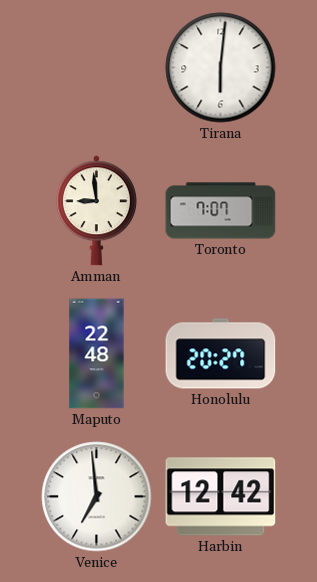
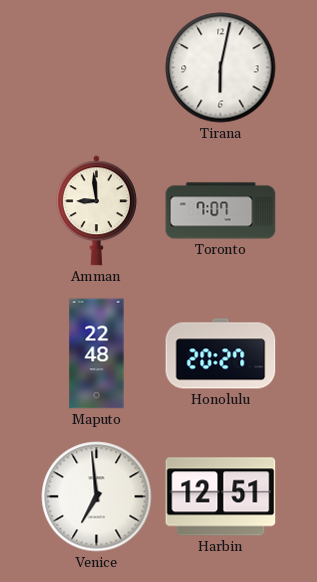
Tirana: 6:01 -> 6:02
Harbin: 12:42 -> 12:51
